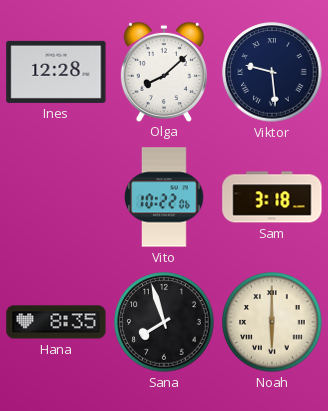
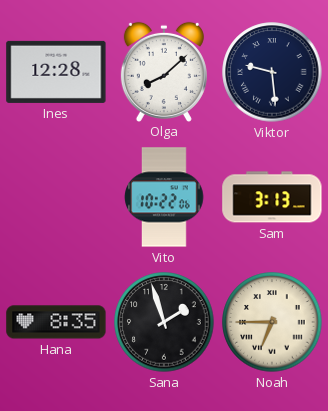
Sam: 3:18 -> 3:13
Sana: 7:57 -> 1:57
Noah: 6:00 -> 6:45
